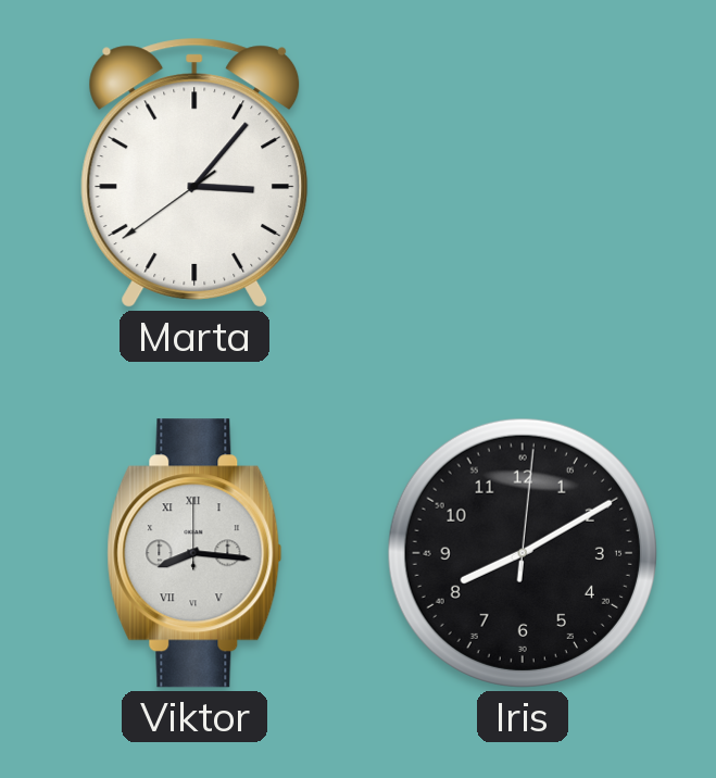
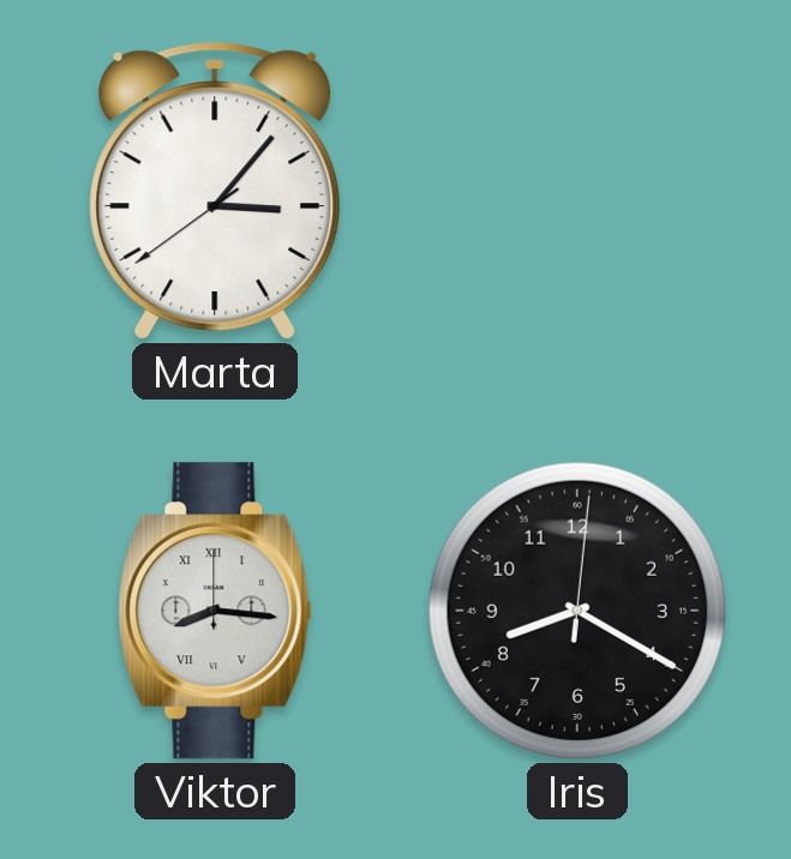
Iris: 8:10 -> 8:20
